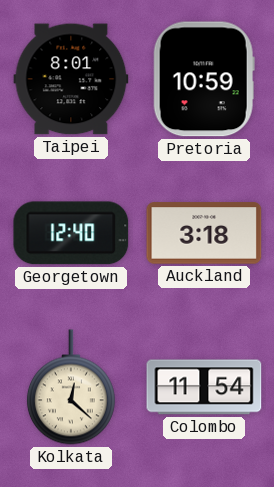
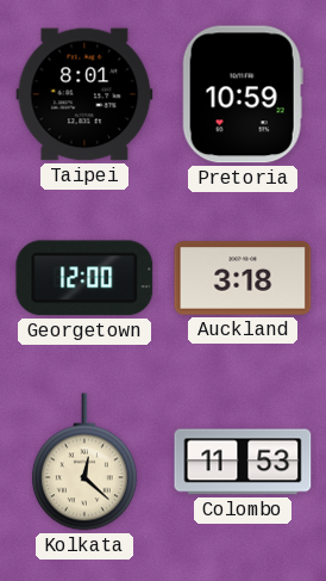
Georgetown: 12:40 -> 12:00
Colombo: 11:54 -> 11:53
